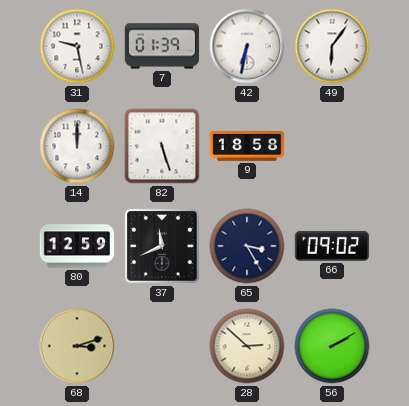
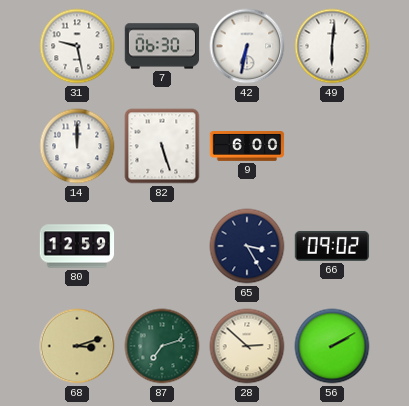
7: 01:39 -> 06:30
49: 6:06 -> 6:01
9: 18:58 -> 6:00
37: 11:41 -> none
87: none -> 7:12
